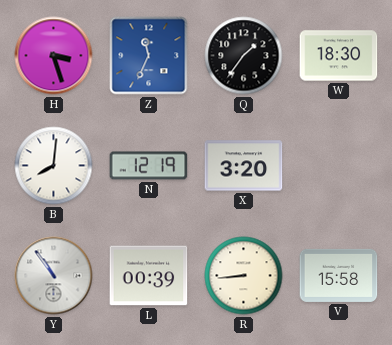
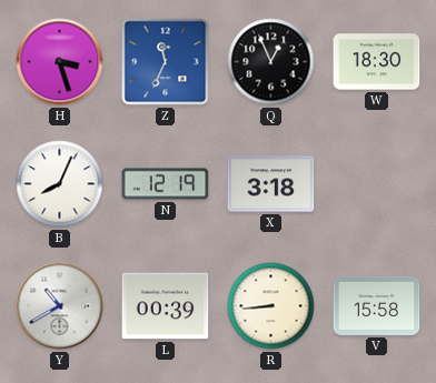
Q: 1:36 -> 12:56
B: 8:01 -> 8:04
X: 3:20 -> 3:18
Y: 10:54 -> 10:40
